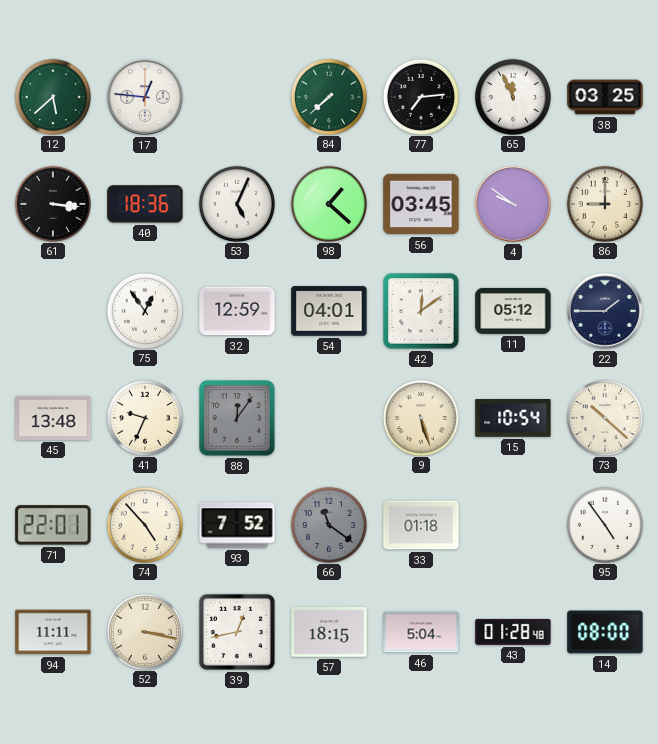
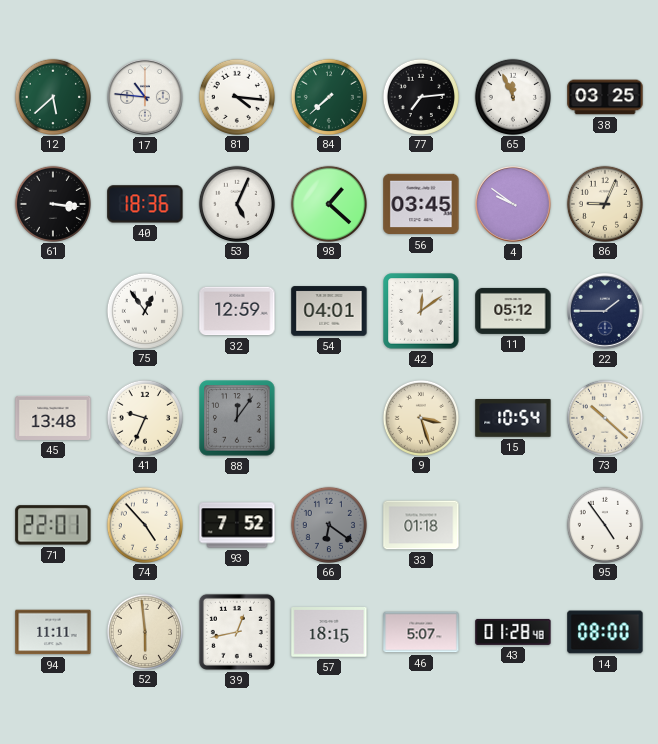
17: 12:46 -> 10:46
81: none -> 4:16
86: 9:00 -> 9:04
9: 5:27 -> 3:27
66: 11:21 -> 6:21
52: 3:17 -> 5:59
46: 5:04 -> 5:07
